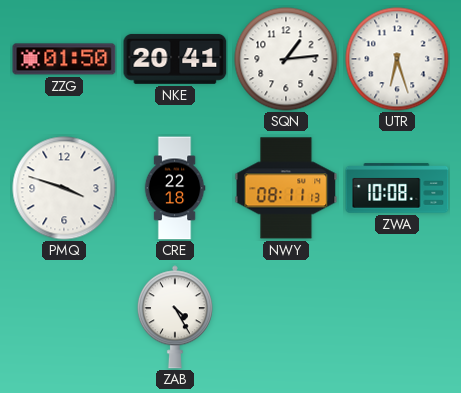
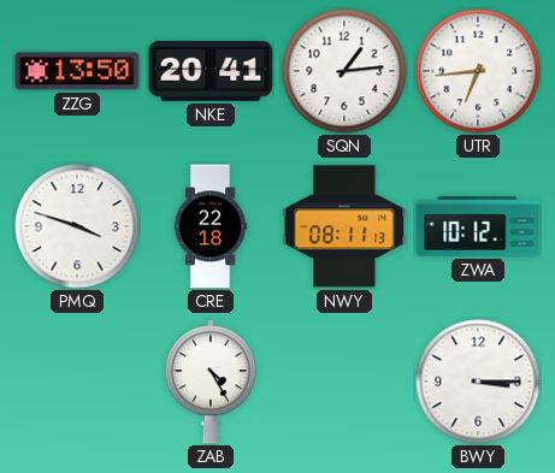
ZZG: 01:50 -> 13:50
UTR: 6:27 -> 6:44
ZWA: 10:08 -> 10:12
BWY: none -> 3:15
